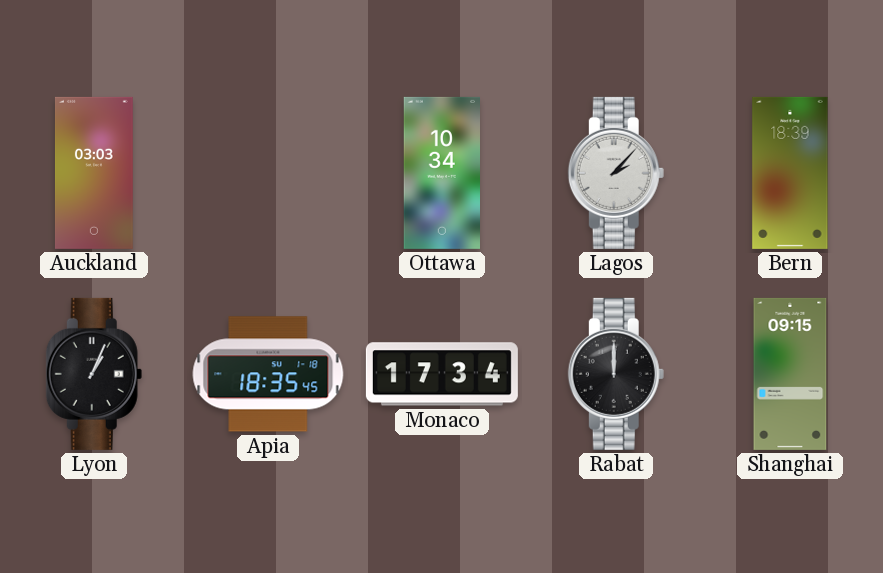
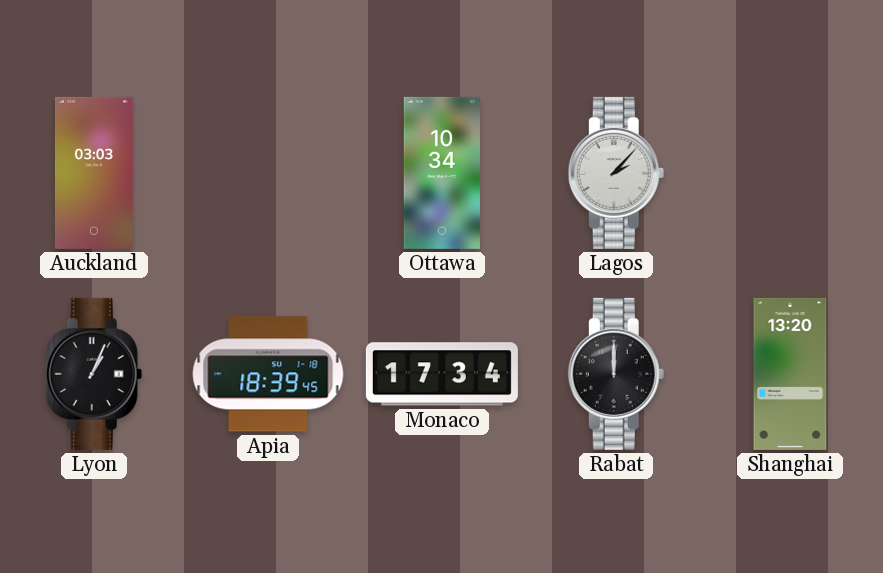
Bern: 18:39 -> none
Apia: 18:35 -> 18:39
Shanghai: 09:15 -> 13:20
